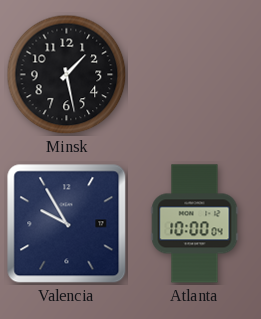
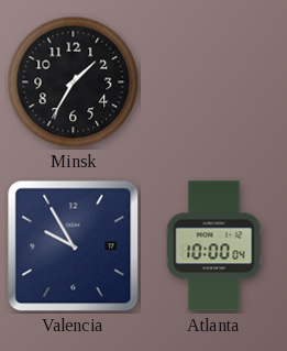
Minsk: 1:28 -> 1:35
